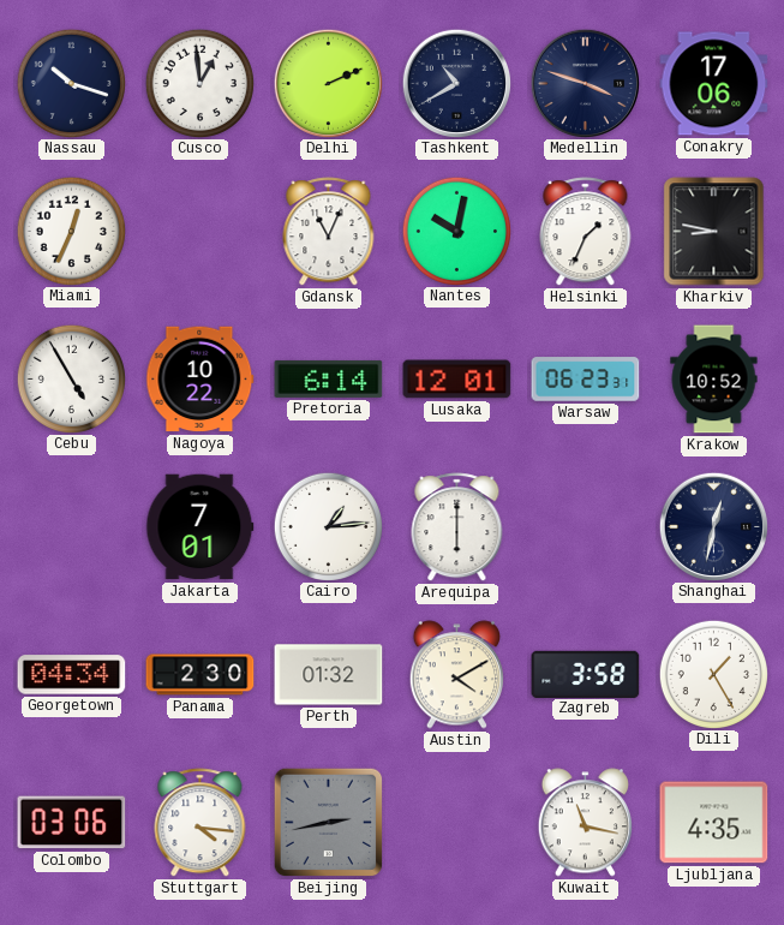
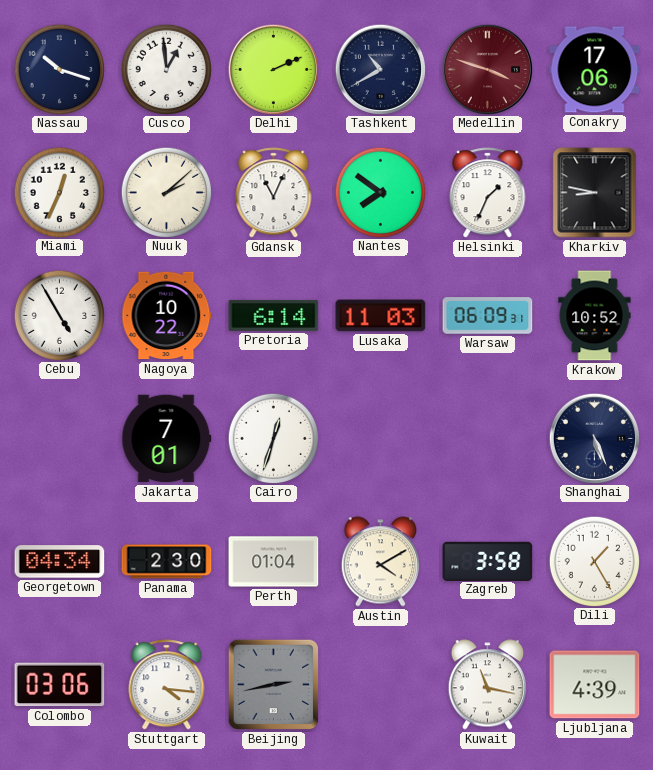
Medellin dial: navy -> burgundy
Nuuk: none -> 2:08
Nantes: 10:02 -> 7:51
Lusaka: 12:01 -> 11:03
Warsaw: 06:23 -> 06:09
Cairo: 1:14 -> 12:33
Arequipa: 6:00 -> none
Shanghai: 12:32 -> 5:26
Perth: 01:32 -> 01:04
Ljubljana: 4:35 -> 4:39
